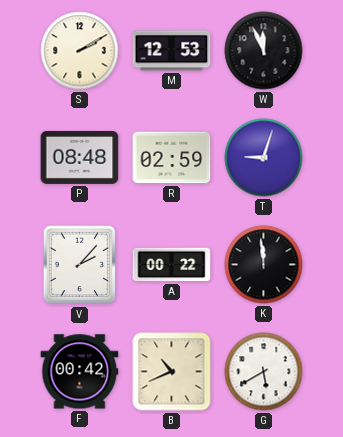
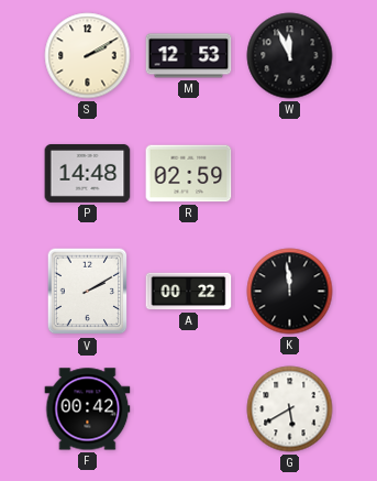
P: 08:48 -> 14:48
T: 9:03 -> none
V: 2:07 -> 2:10
B: 10:41 -> none
